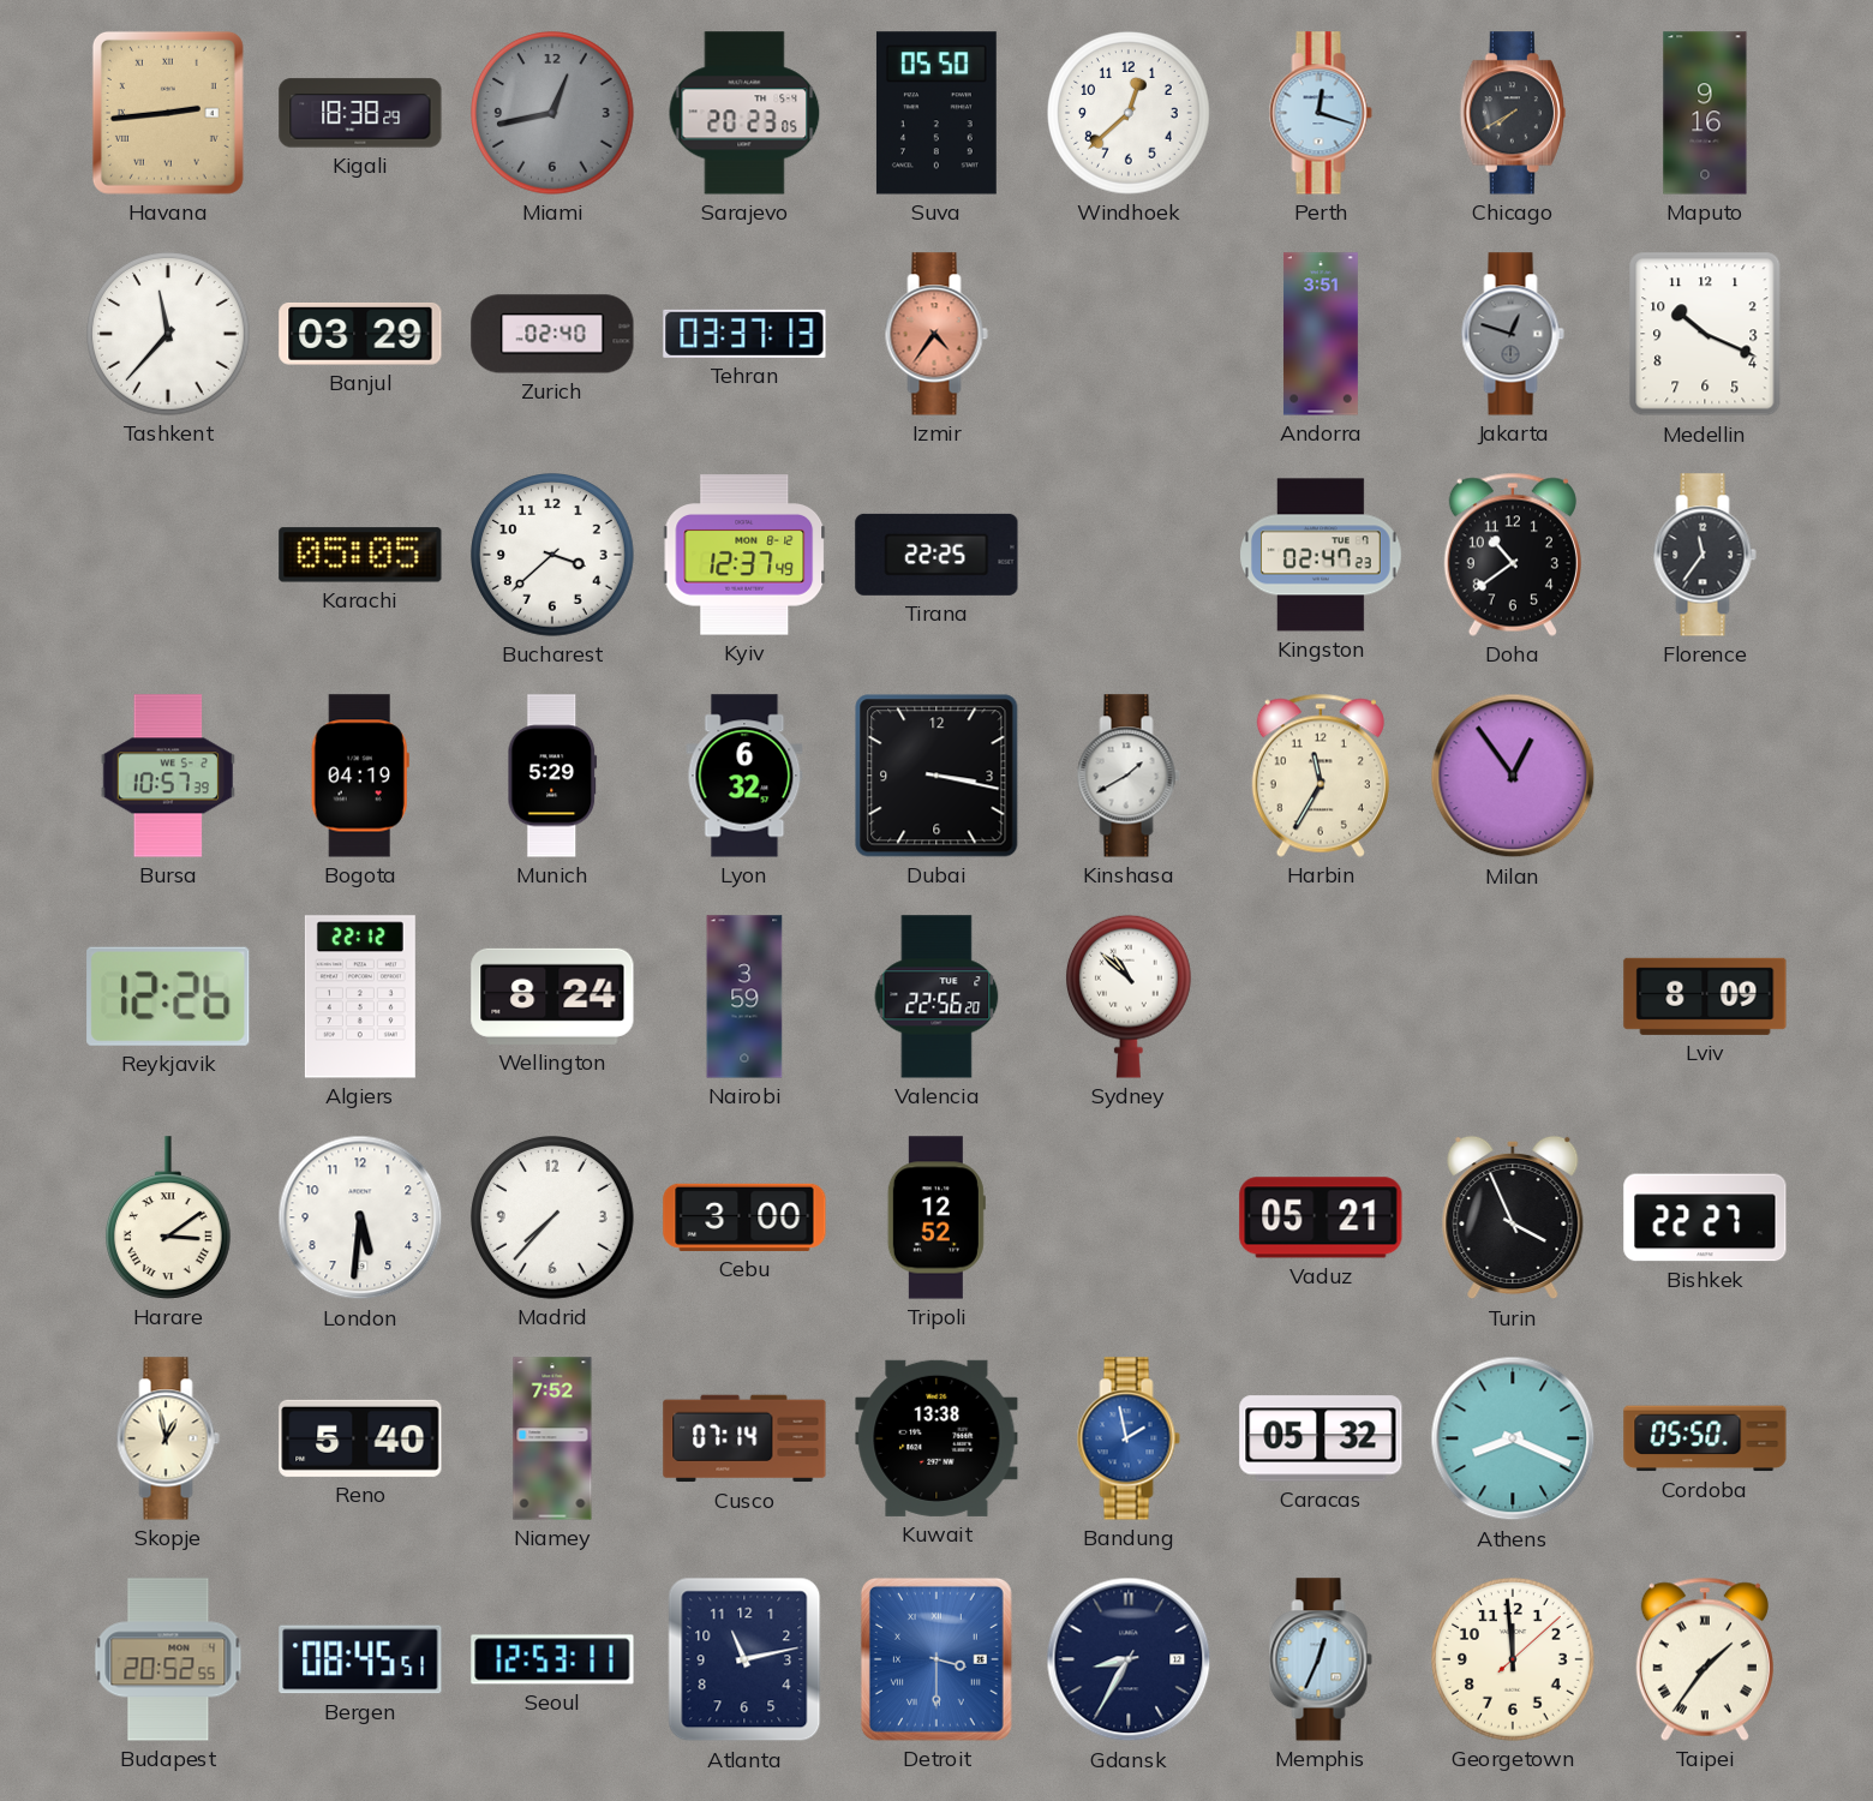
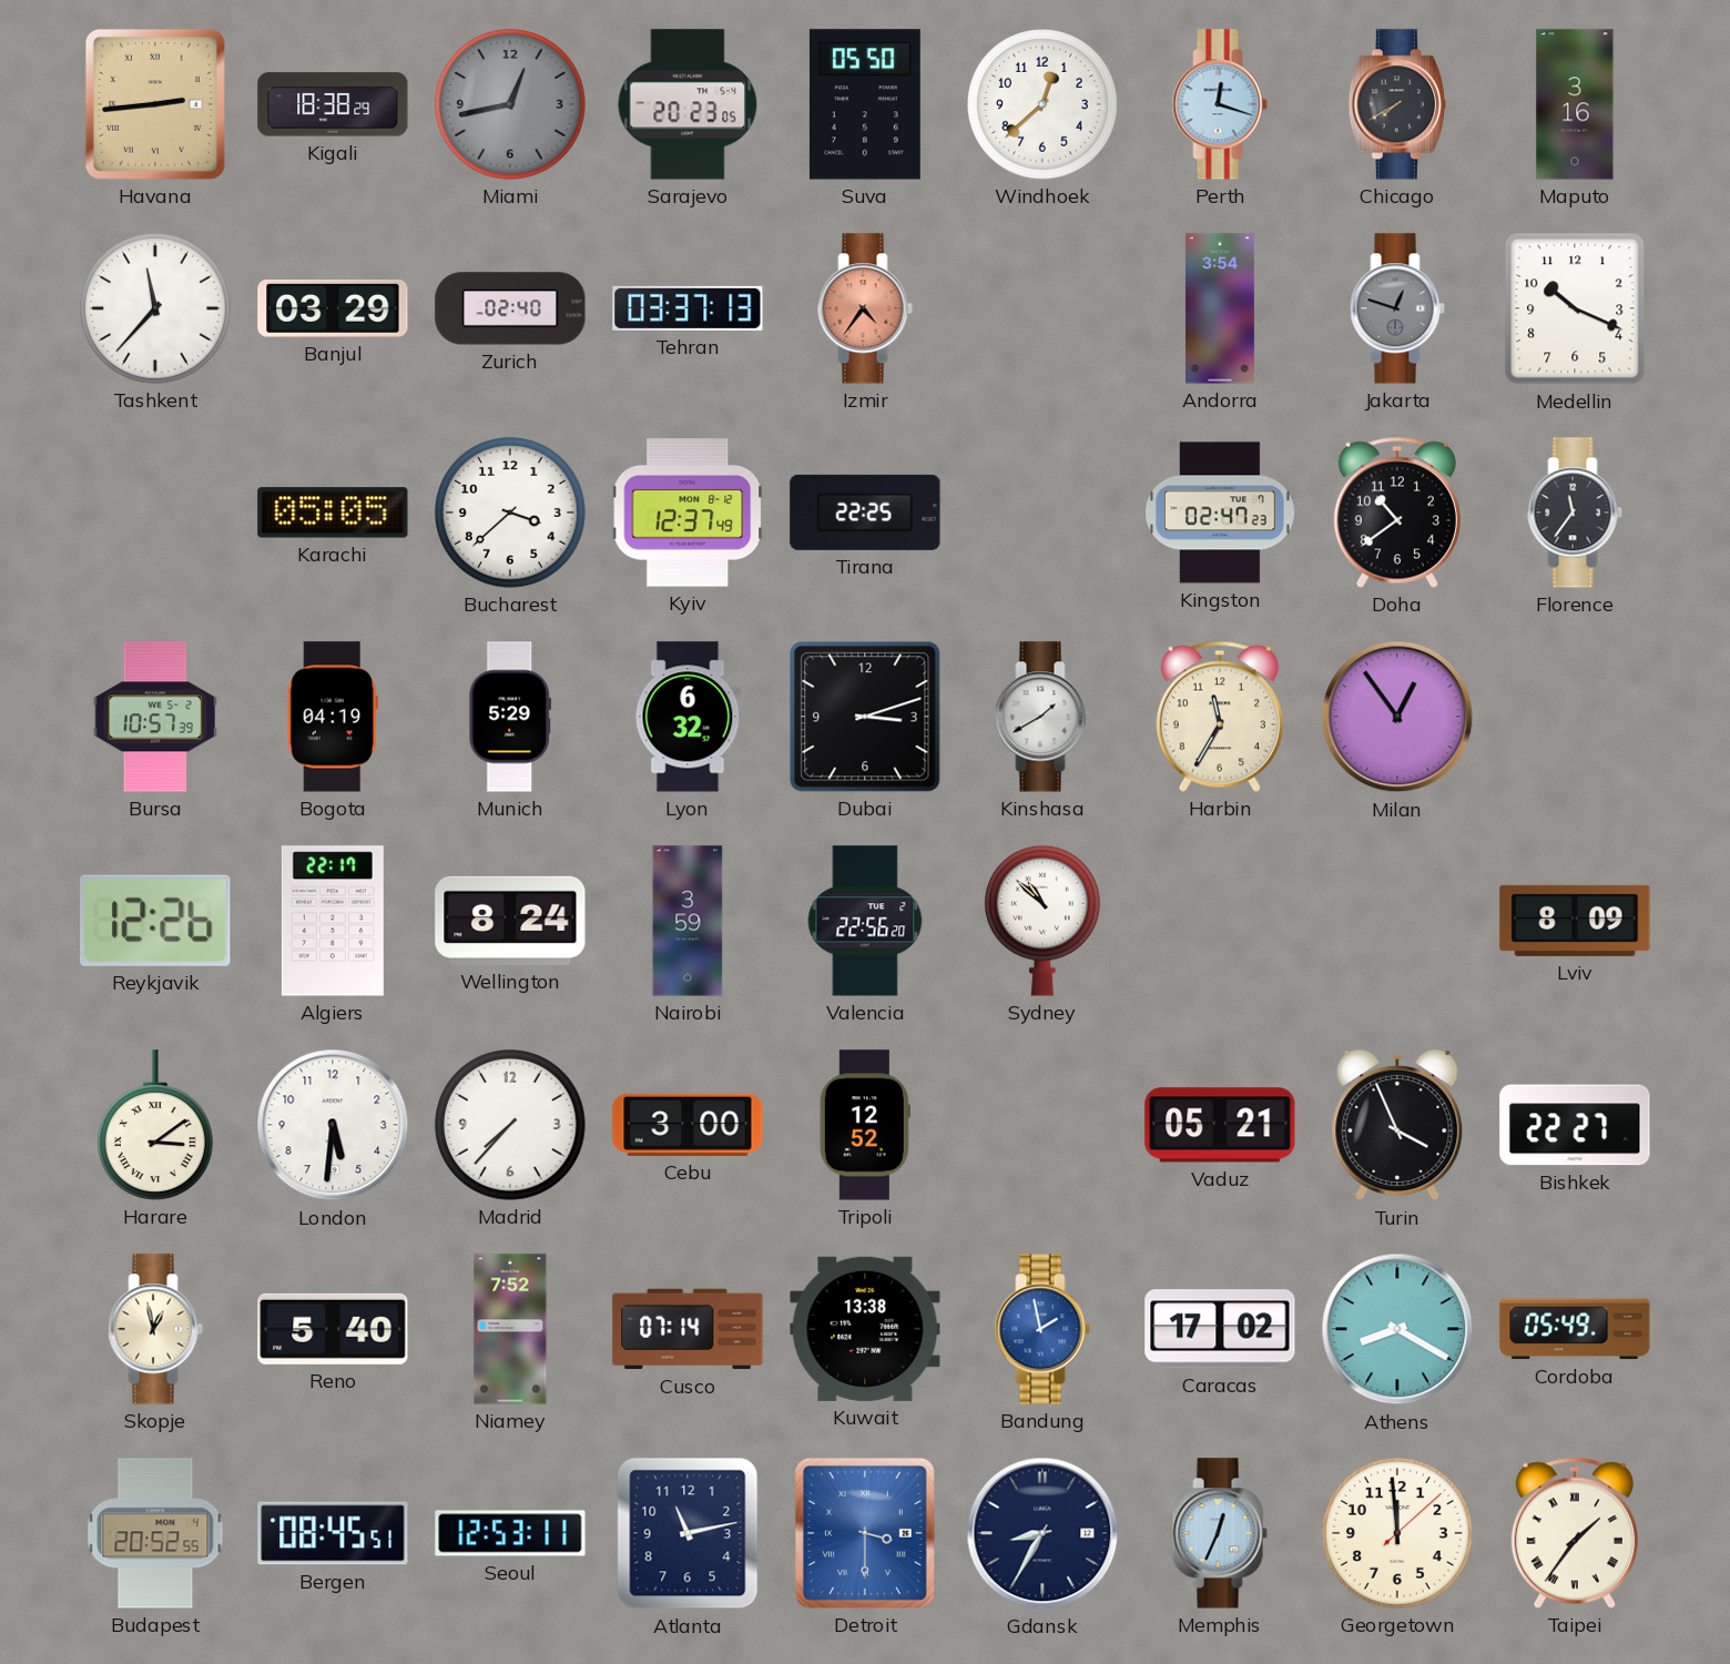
Maputo: 9:16 -> 3:16
Andorra: 3:51 -> 3:54
Dubai: 3:17 -> 3:12
Algiers: 22:12 -> 22:17
Caracas: 05:32 -> 17:02
Athens: 8:19 -> 8:20
Cordoba: 05:50 -> 05:49
